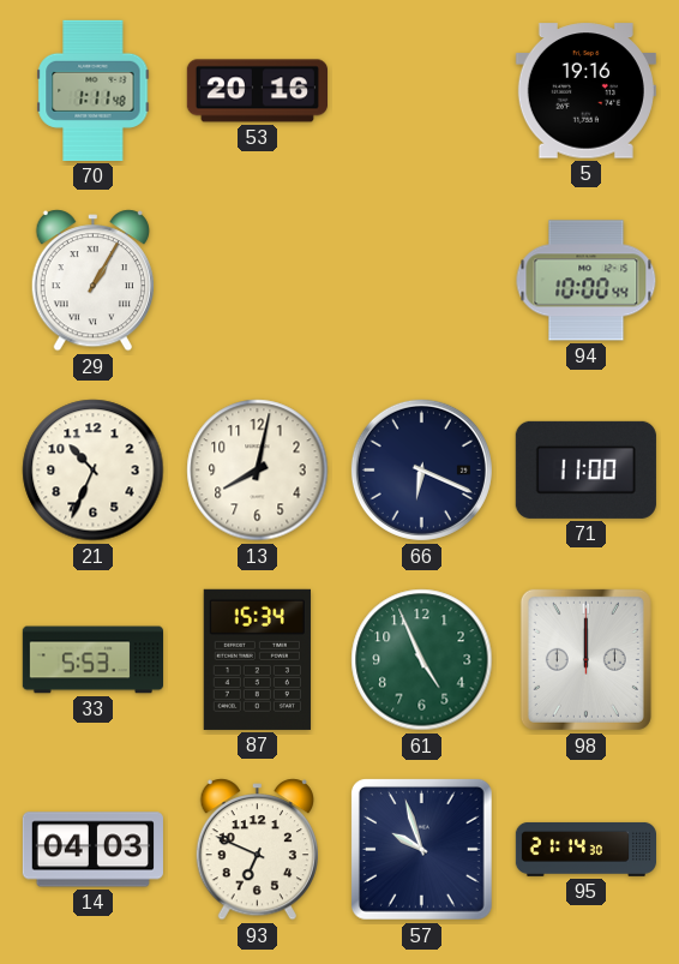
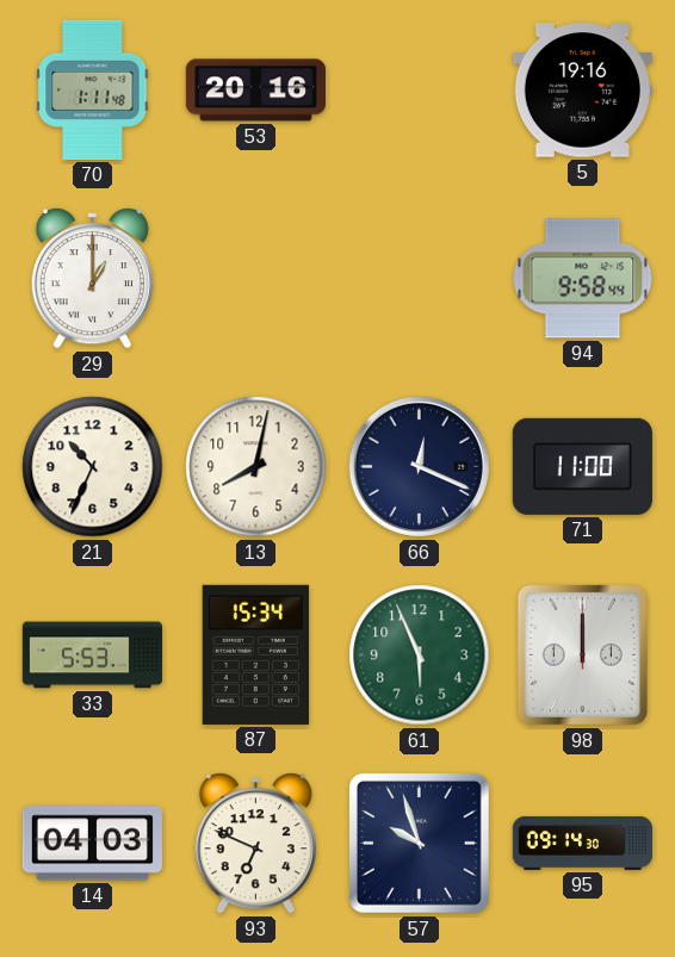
29: 1:05 -> 1:00
94: 10:00 -> 9:58
66: 6:19 -> 12:19
61: 4:56 -> 5:56
95: 21:14 -> 09:14
